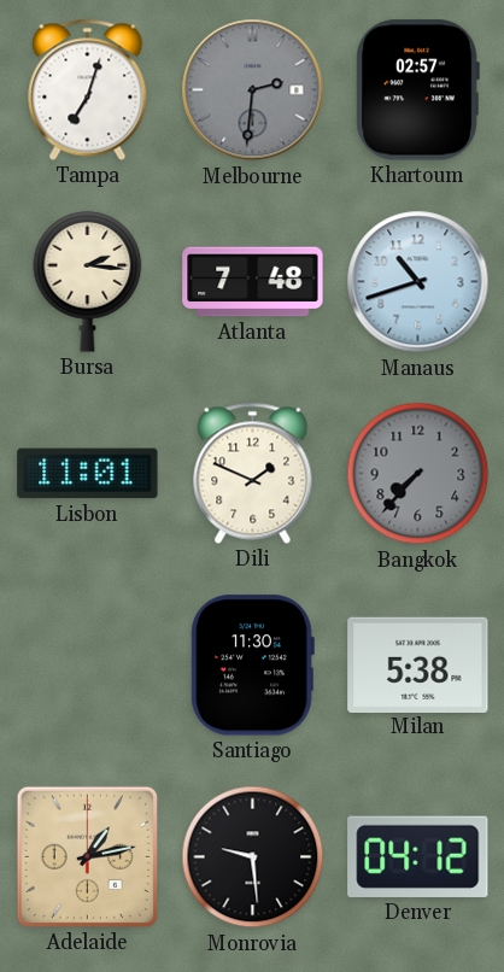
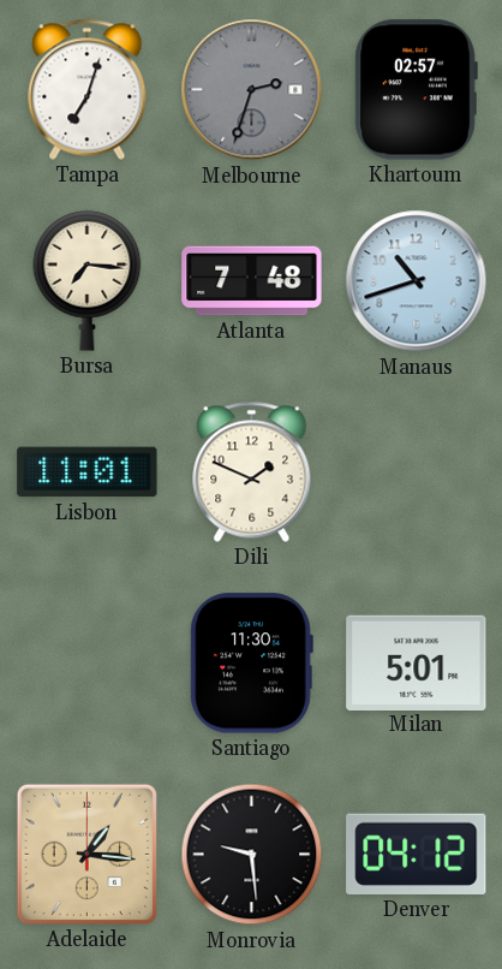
Melbourne: 2:31 -> 2:33
Bursa: 2:16 -> 7:16
Bangkok: 7:37 -> none
Milan: 5:38 -> 5:01
Adelaide: 1:13 -> 1:16
